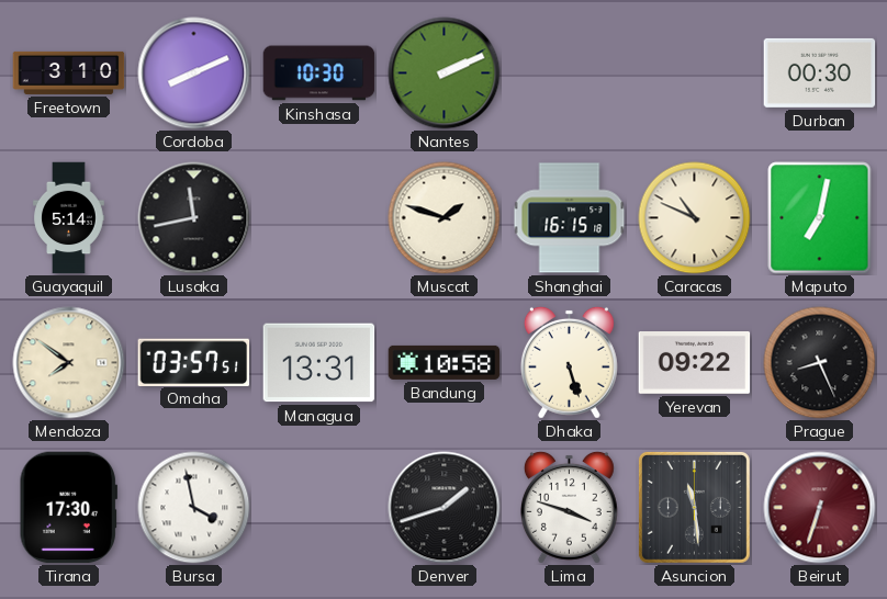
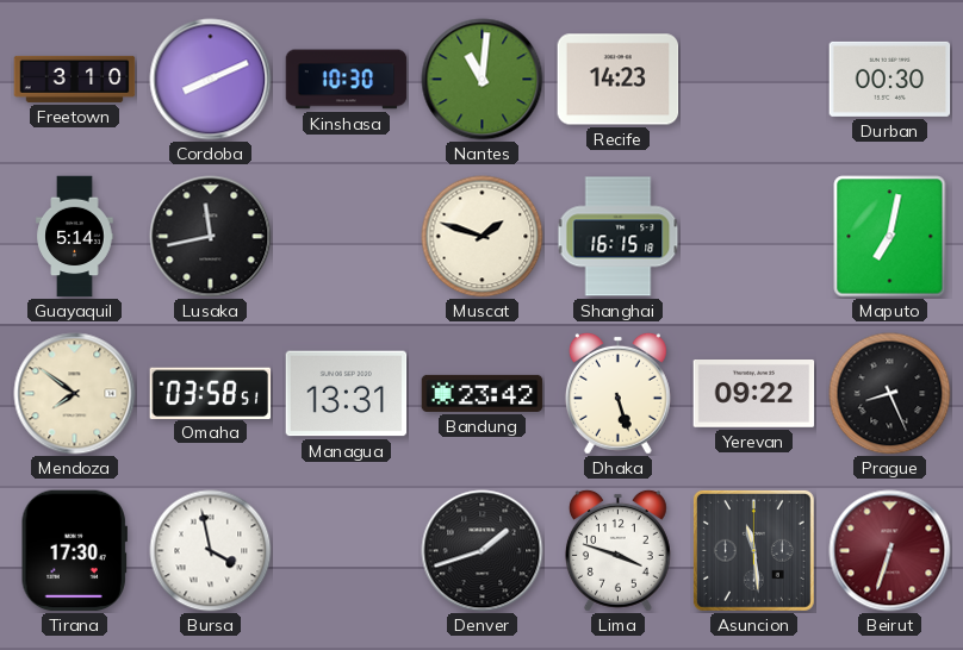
Nantes: 2:11 -> 11:01
Recife: none -> 14:23
Caracas: 10:49 -> none
Omaha: 03:57 -> 03:58
Bandung: 10:58 -> 23:42
